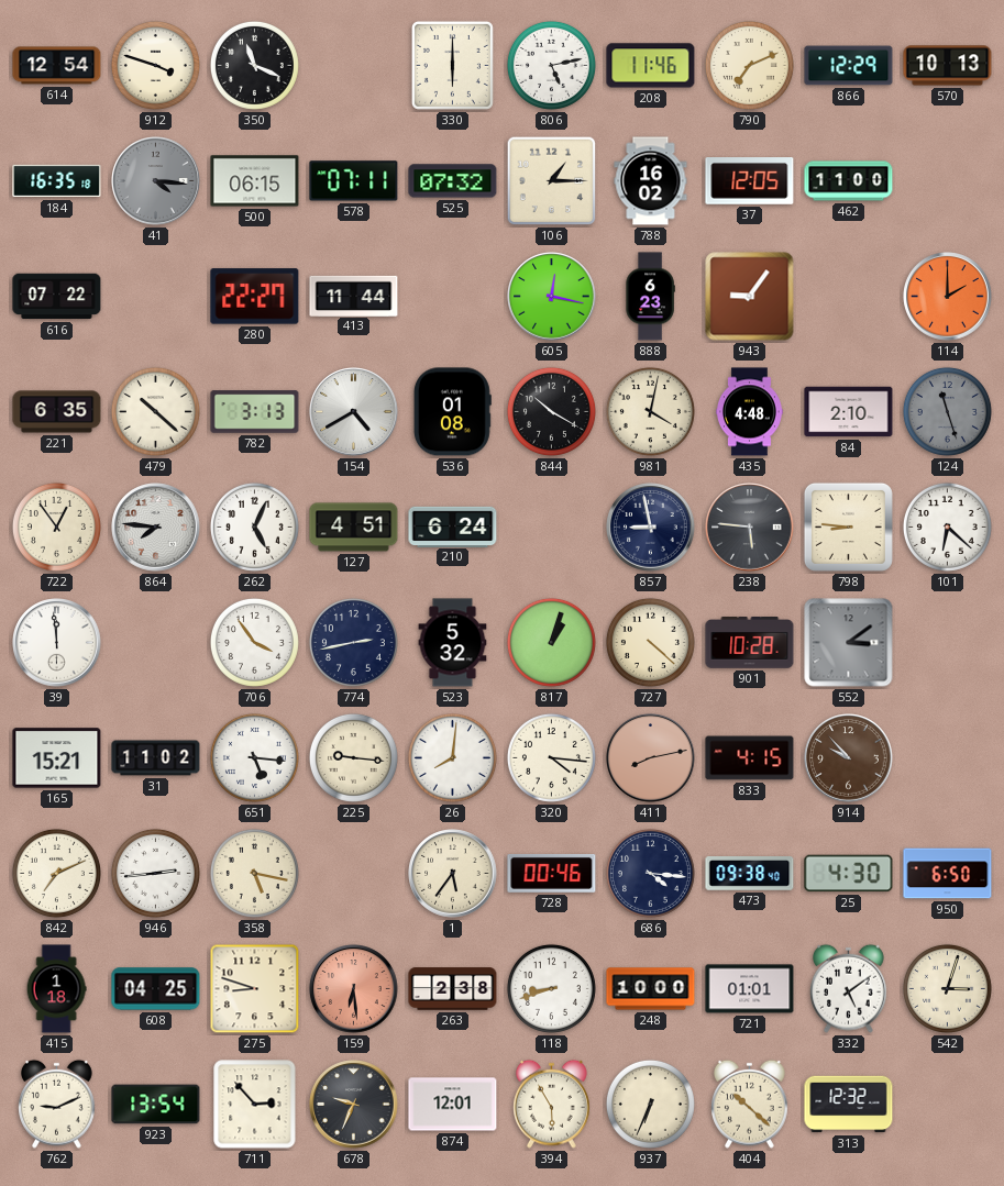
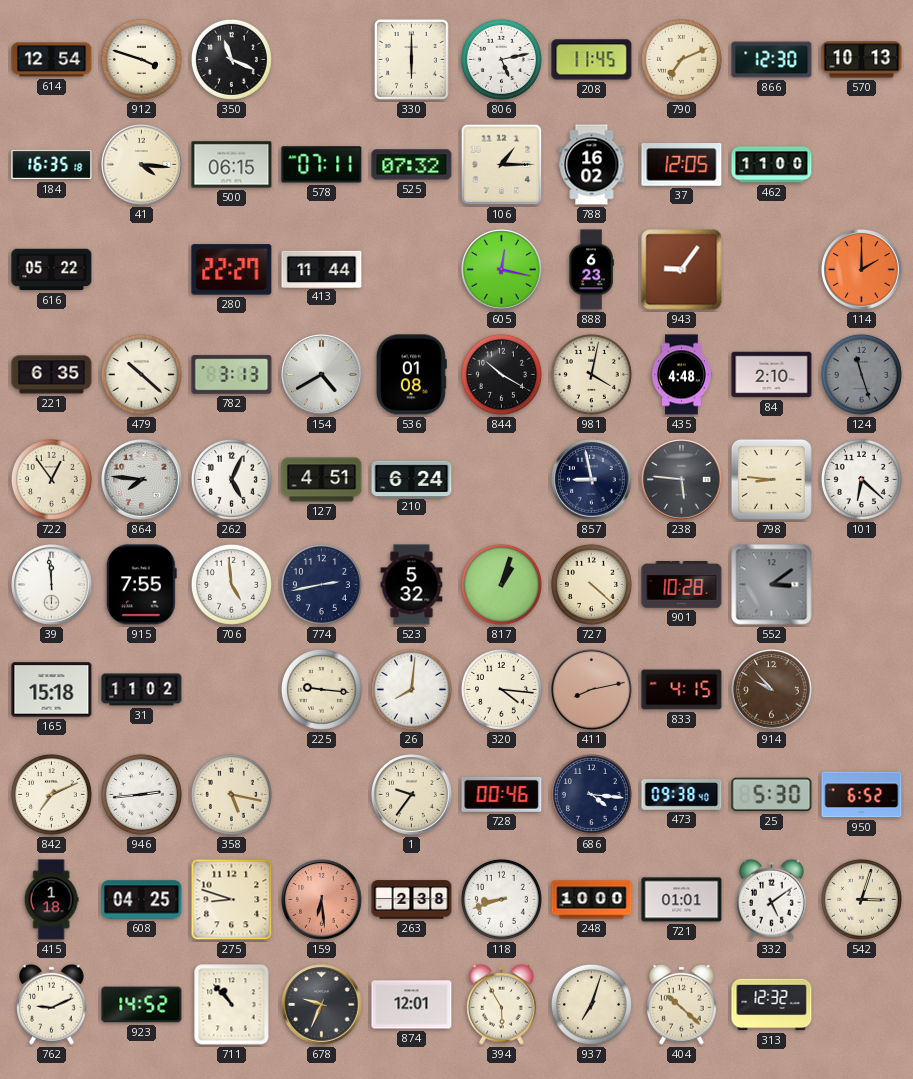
208: 11:46 -> 11:45
866: 12:29 -> 12:30
41 dial: grey -> cream
616: 07:22 -> 05:22
915: none -> 7:55
706: 3:54 -> 4:59
165: 15:21 -> 15:18
651: 5:16 -> none
1: 5:36 -> 9:36
25: 4:30 -> 5:30
950: 6:50 -> 6:52
923: 13:54 -> 14:52
711: 2:53 -> 10:53
937: 6:34 -> 7:03
